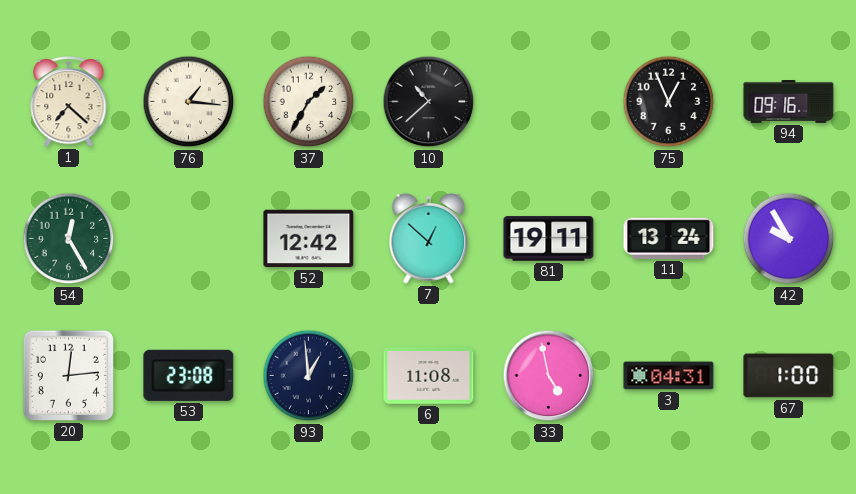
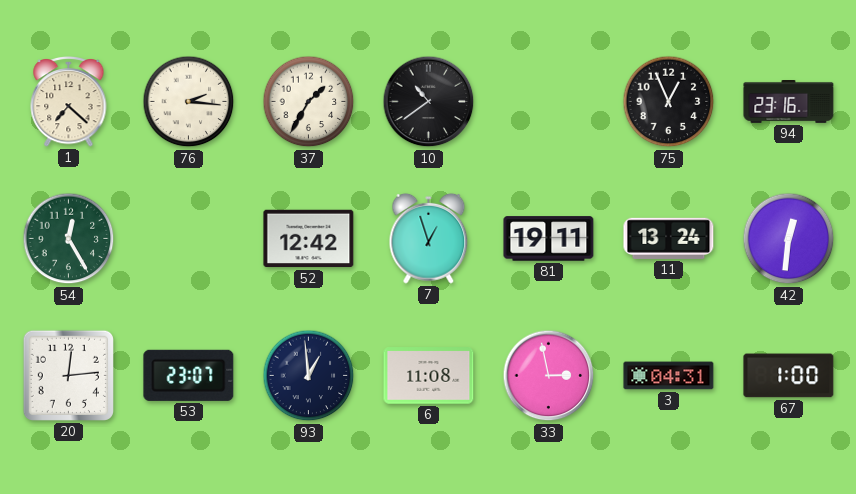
76: 1:16 -> 2:16
10: 10:38 -> 10:39
94: 09:16 -> 23:16
7: 12:52 -> 12:57
42: 9:55 -> 12:31
53: 23:08 -> 23:07
33: 4:58 -> 2:58
